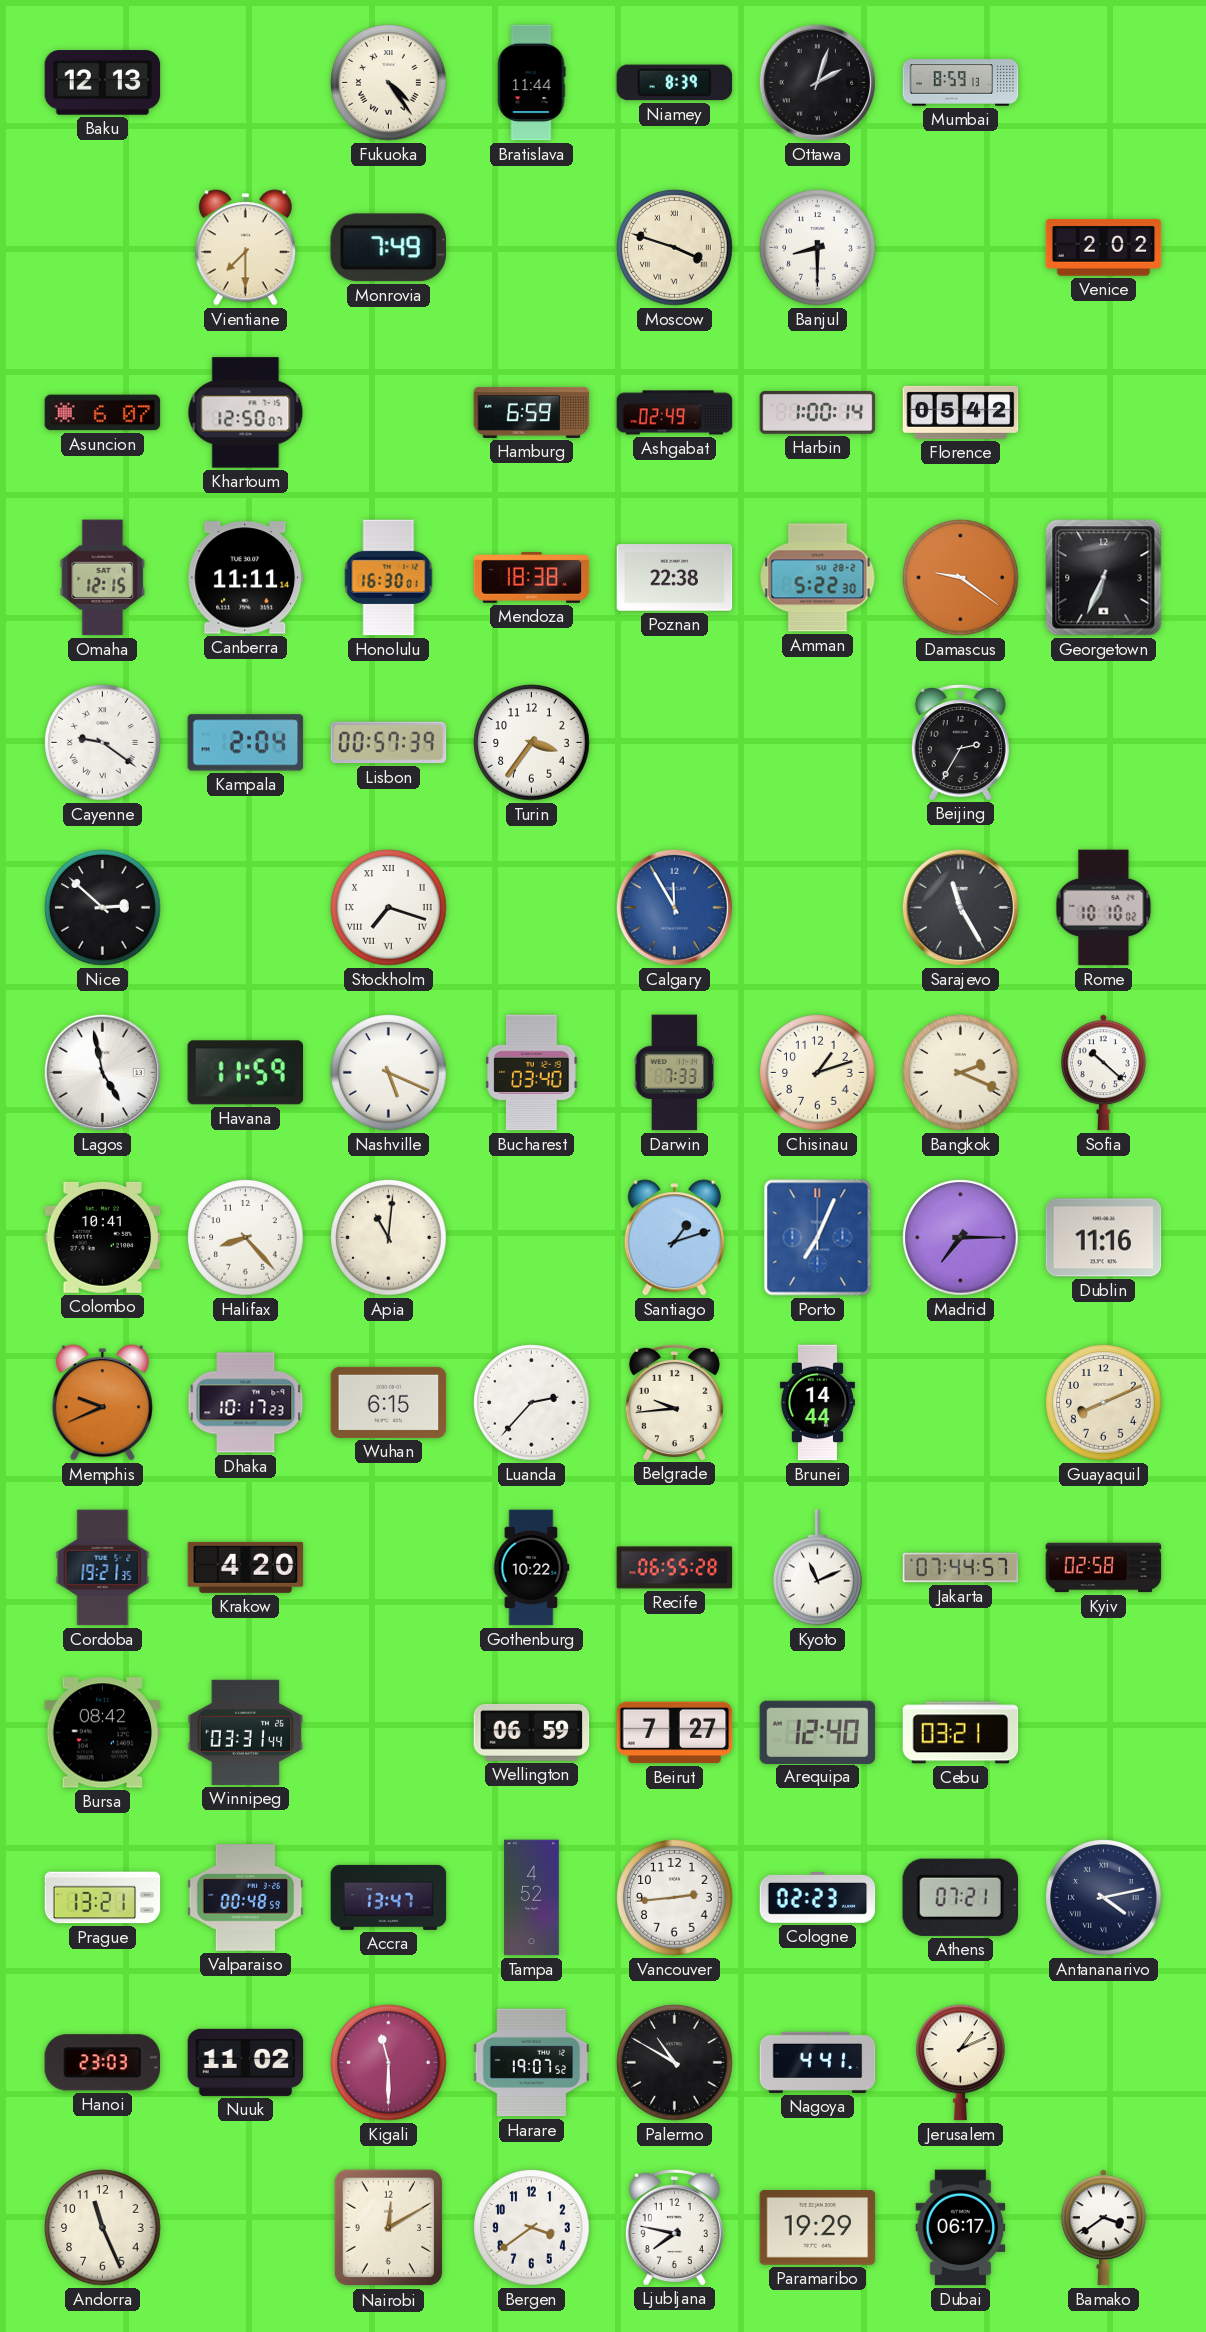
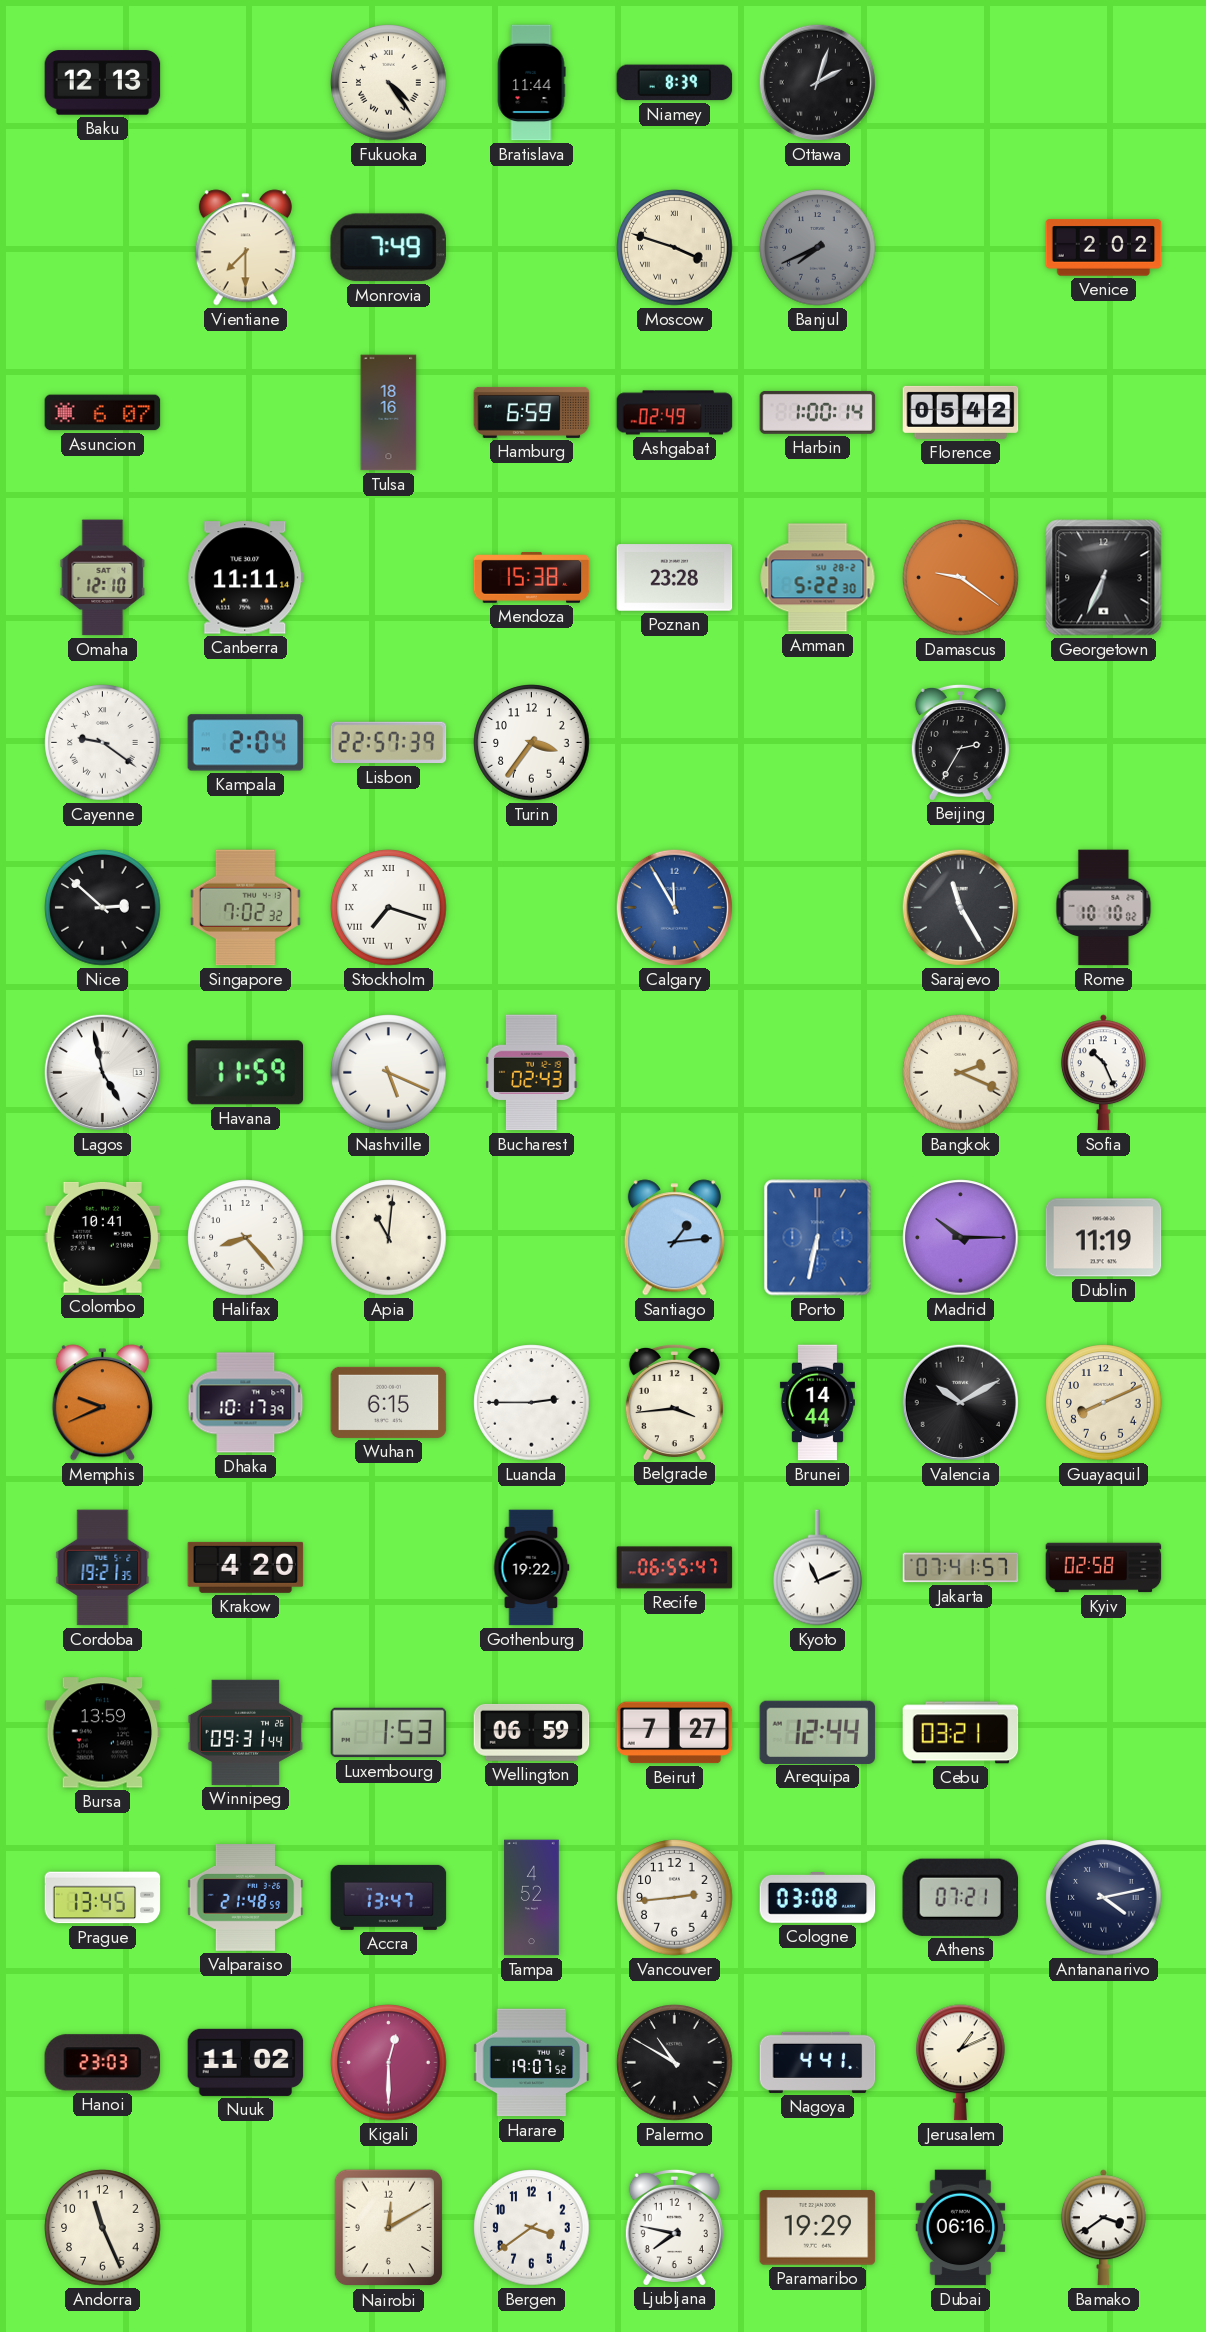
Mumbai: 8:59 -> none
Banjul: 8:30 -> 7:41
Banjul dial: white -> grey
Khartoum: 12:50 -> none
Tulsa: none -> 18:16
Omaha: 12:15 -> 12:10
Honolulu: 16:30 -> none
Mendoza: 18:38 -> 15:38
Poznan: 22:38 -> 23:28
Lisbon: 00:57 -> 22:57
Singapore: none -> 7:02
Bucharest: 03:40 -> 02:43
Darwin: 7:33 -> none
Chisinau: 1:12 -> none
Sofia: 10:22 -> 10:26
Santiago: 1:12 -> 1:14
Porto: 7:04 -> 6:32
Madrid: 7:15 -> 10:15
Dublin: 11:16 -> 11:19
Dhaka: 10:17:23 -> 10:17:39
Luanda: 2:37 -> 2:45
Belgrade: 9:44 -> 3:44
Valencia: none -> 10:10
Gothenburg: 10:22 -> 19:22
Recife: 06:55:28 -> 06:55:47
Jakarta: 07:44 -> 07:41
Bursa: 08:42 -> 13:59
Winnipeg: 03:31 -> 09:31
Luxembourg: none -> 1:53
Arequipa: 12:40 -> 12:44
Prague: 13:21 -> 13:45
Valparaiso: 00:48 -> 21:48
Cologne: 02:23 -> 03:08
Kigali: 11:30 -> 12:30
Dubai: 06:17 -> 06:16
